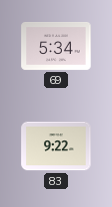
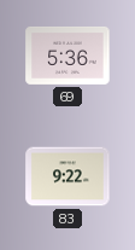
69: 5:34 -> 5:36
